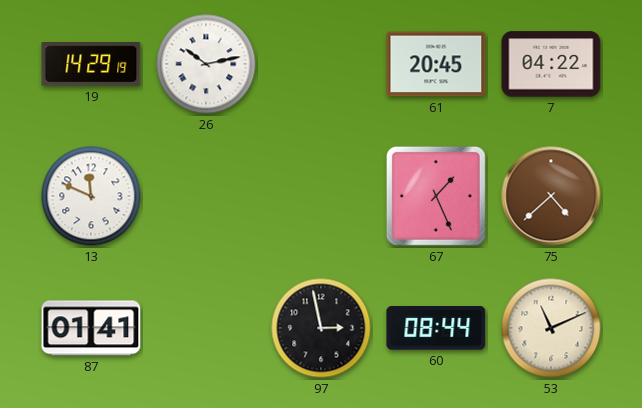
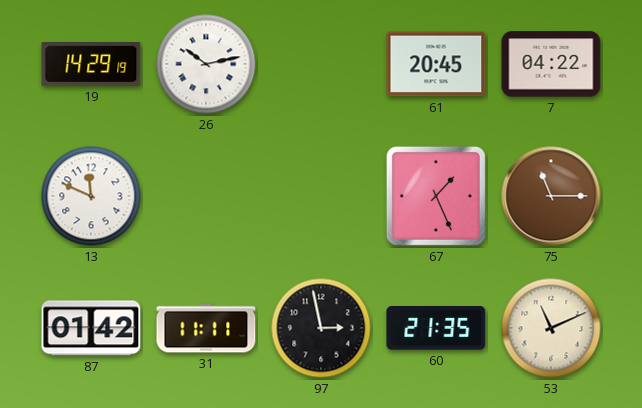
75: 4:38 -> 11:15
87: 01:41 -> 01:42
31: none -> 11:11
60: 08:44 -> 21:35
